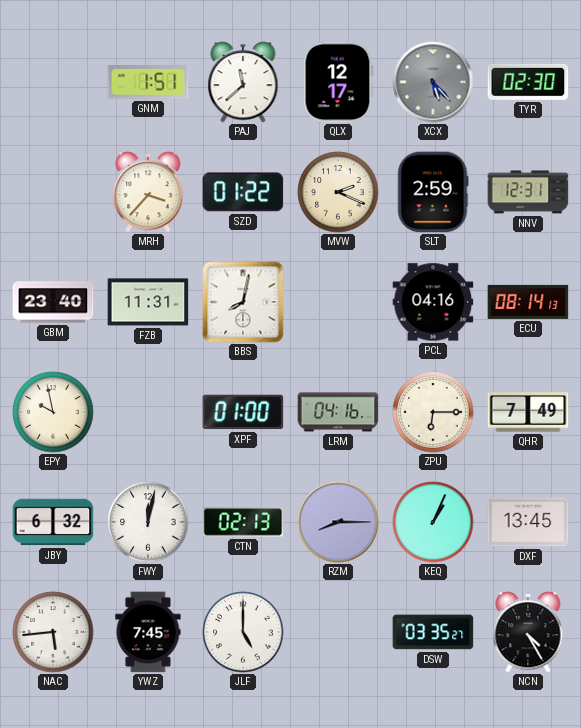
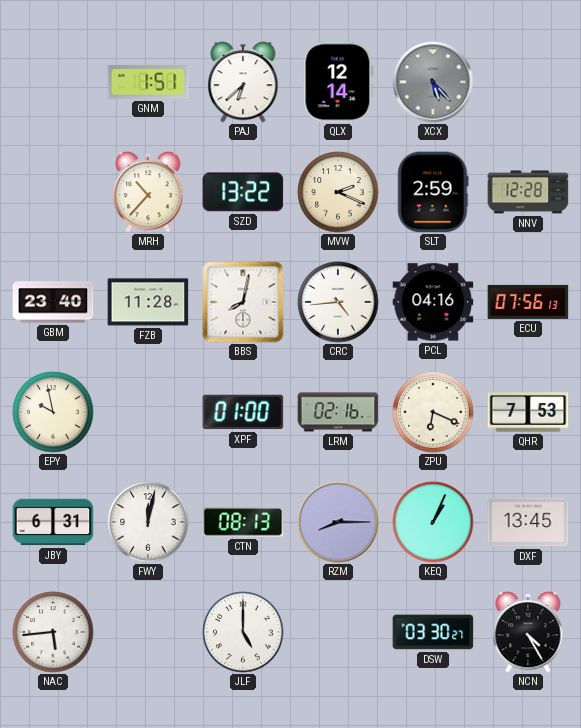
PAJ: 11:38 -> 6:38
QLX: 12:17 -> 12:14
TYR: 02:30 -> none
MRH: 3:37 -> 10:37
SZD: 01:22 -> 13:22
NNV: 12:31 -> 12:28
FZB: 11:31 -> 11:28
CRC: none -> 4:44
ECU: 08:14 -> 07:56
LRM: 04:16 -> 02:16
ZPU: 6:15 -> 6:19
QHR: 7:49 -> 7:53
JBY: 6:32 -> 6:31
CTN: 02:13 -> 08:13
YWZ: 7:45 -> none
DSW: 03:35 -> 03:30
